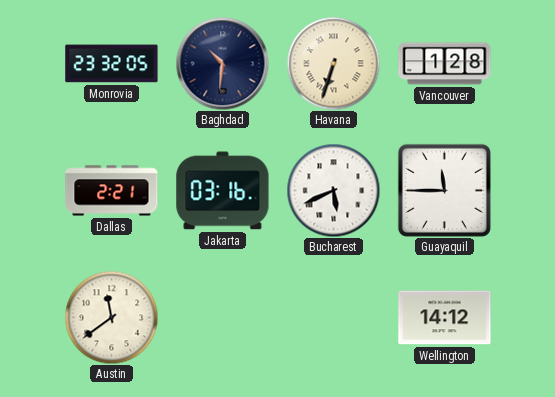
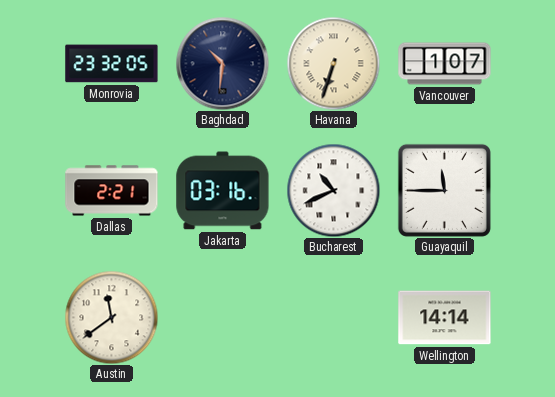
Vancouver: 1:28 -> 1:07
Bucharest: 5:41 -> 10:41
Wellington: 14:12 -> 14:14
